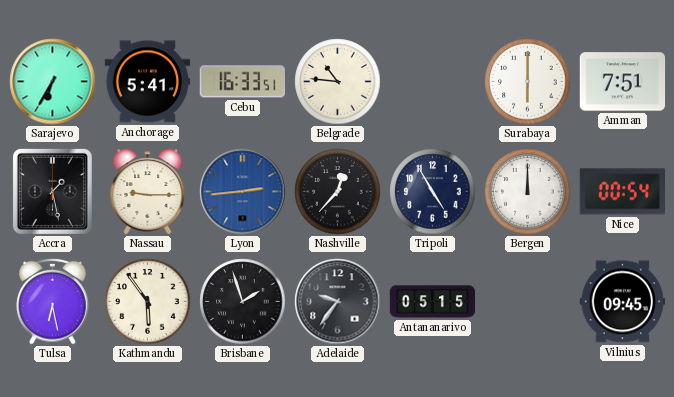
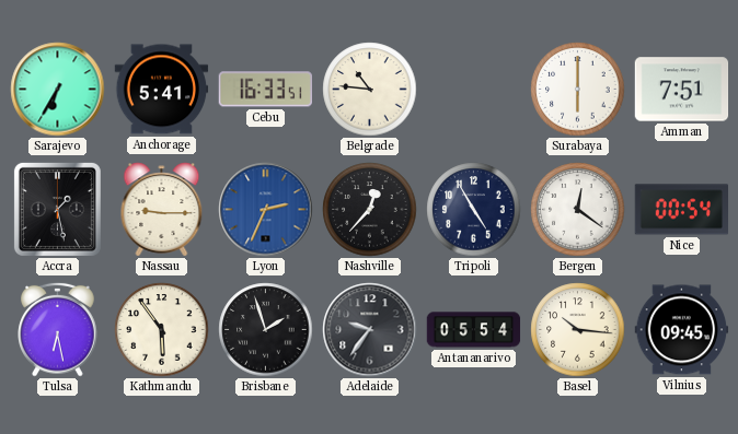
Lyon: 2:44 -> 2:34
Bergen: 12:00 -> 12:21
Antananarivo: 05:15 -> 05:54
Basel: none -> 10:16
